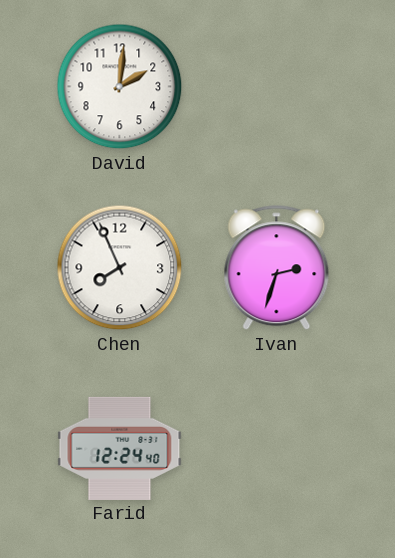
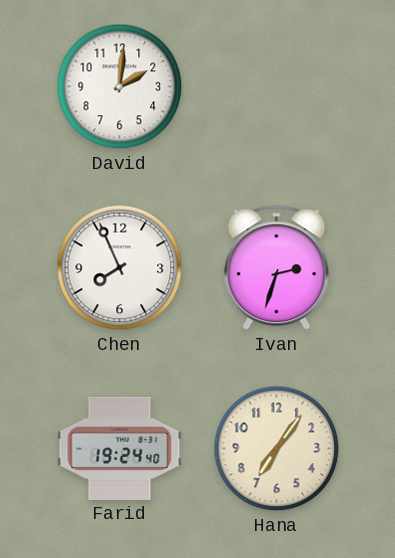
Farid: 12:24 -> 19:24
Hana: none -> 7:06
